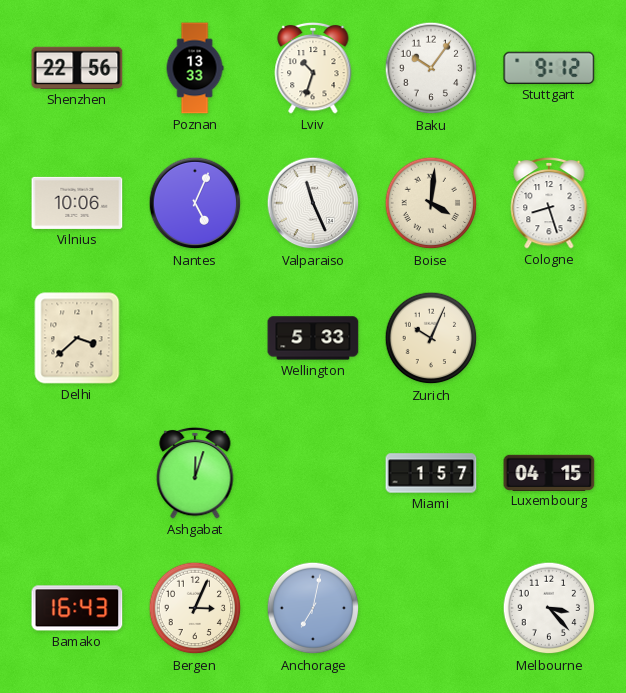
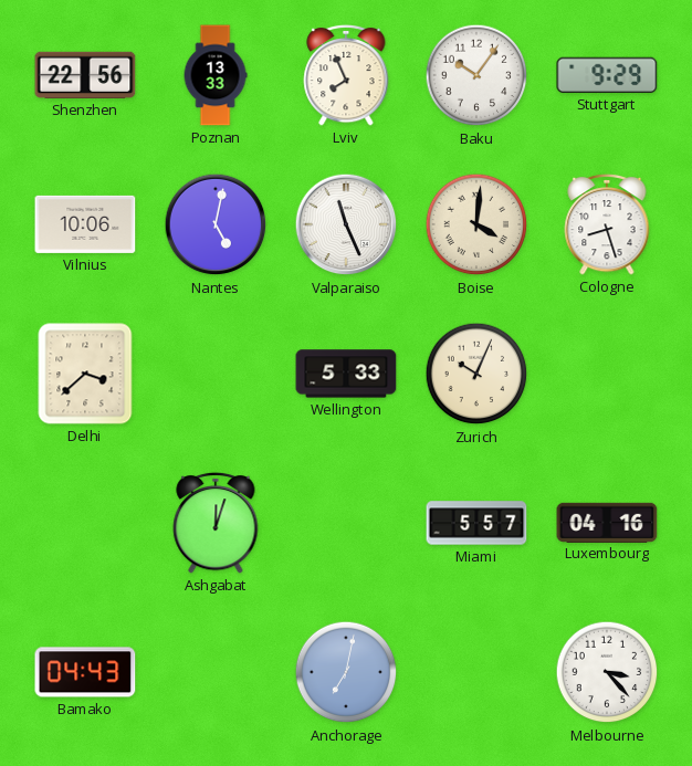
Lviv: 10:33 -> 7:56
Stuttgart: 9:12 -> 9:29
Nantes: 5:04 -> 5:02
Miami: 1:57 -> 5:57
Luxembourg: 04:15 -> 04:16
Bamako: 16:43 -> 04:43
Bergen: 3:04 -> none
